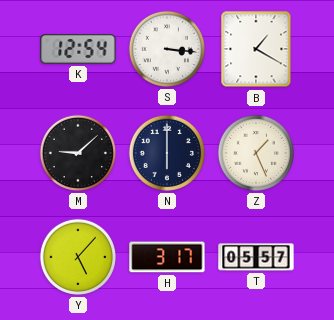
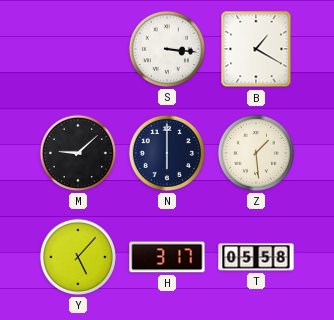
K: 12:54 -> none
Z: 1:26 -> 1:29
T: 05:57 -> 05:58
